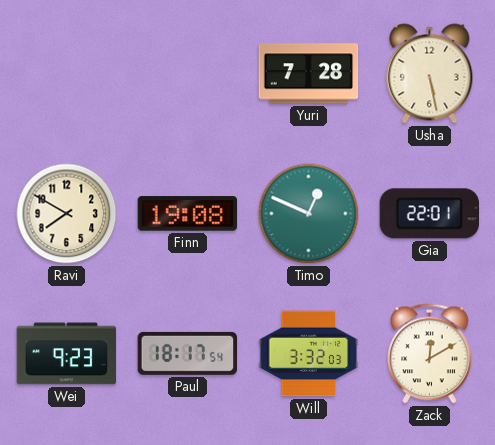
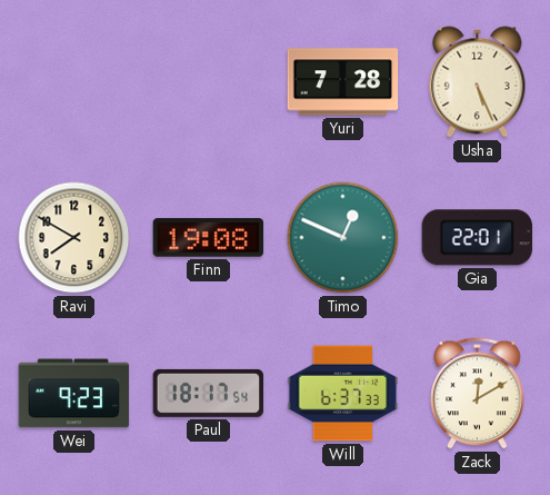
Usha: 5:28 -> 5:26
Will: 3:32 -> 6:37
